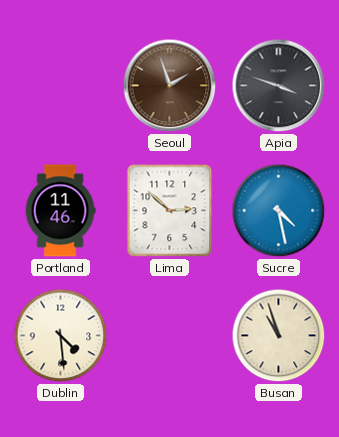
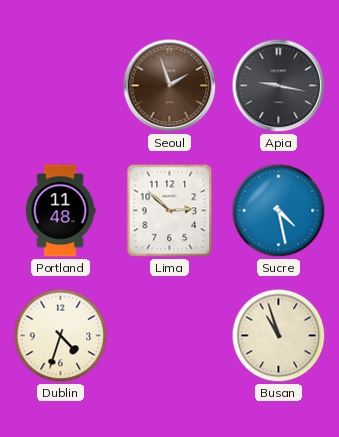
Apia: 3:48 -> 9:17
Portland: 11:46 -> 11:48
Dublin: 4:29 -> 4:33
